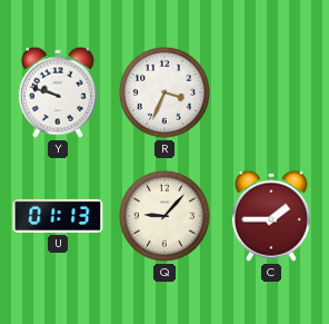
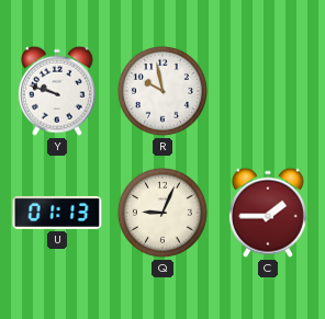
R: 3:34 -> 9:58
Q: 9:07 -> 9:04
